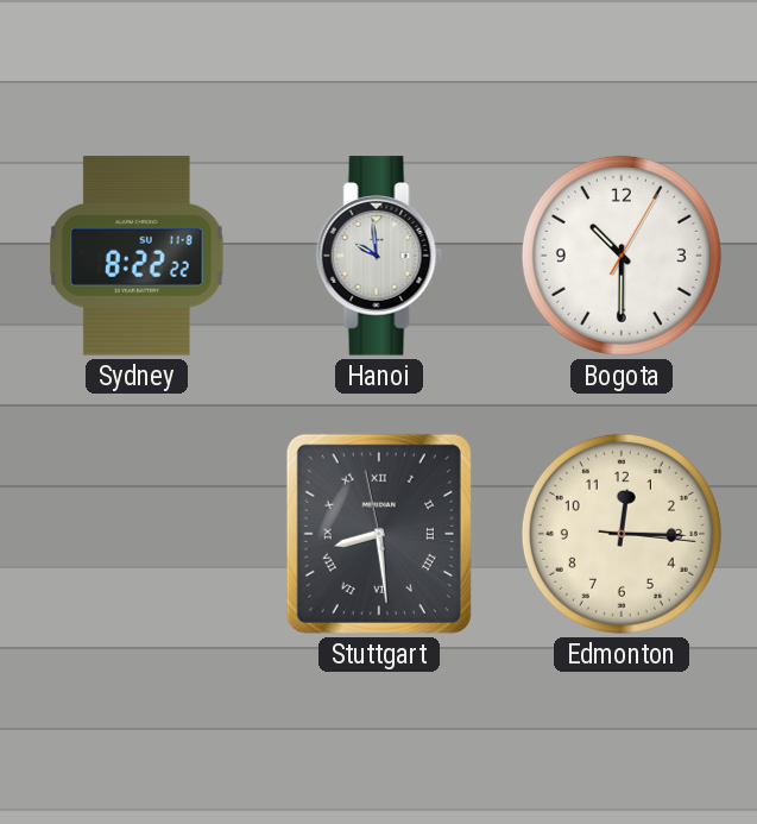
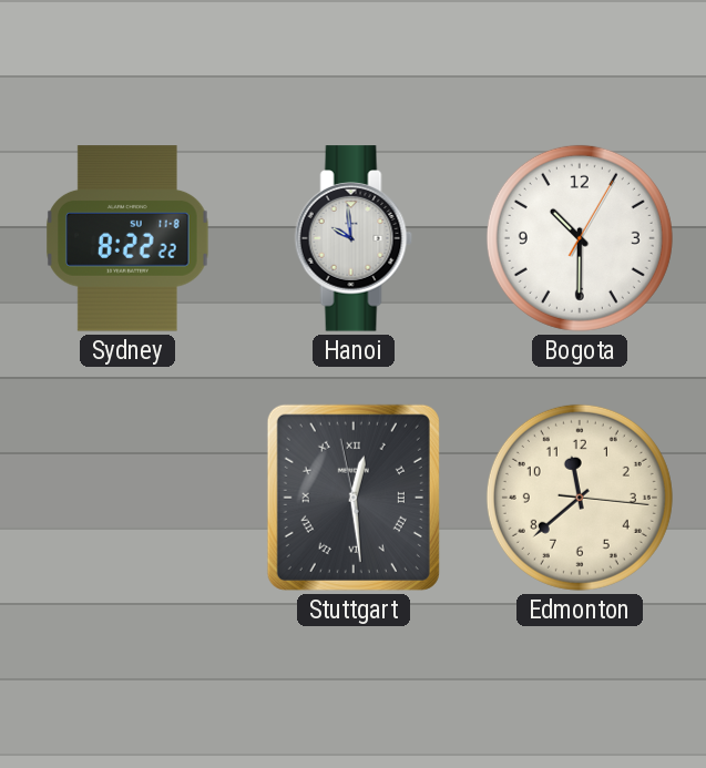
Stuttgart: 8:28 -> 12:28
Edmonton: 12:15 -> 11:38
